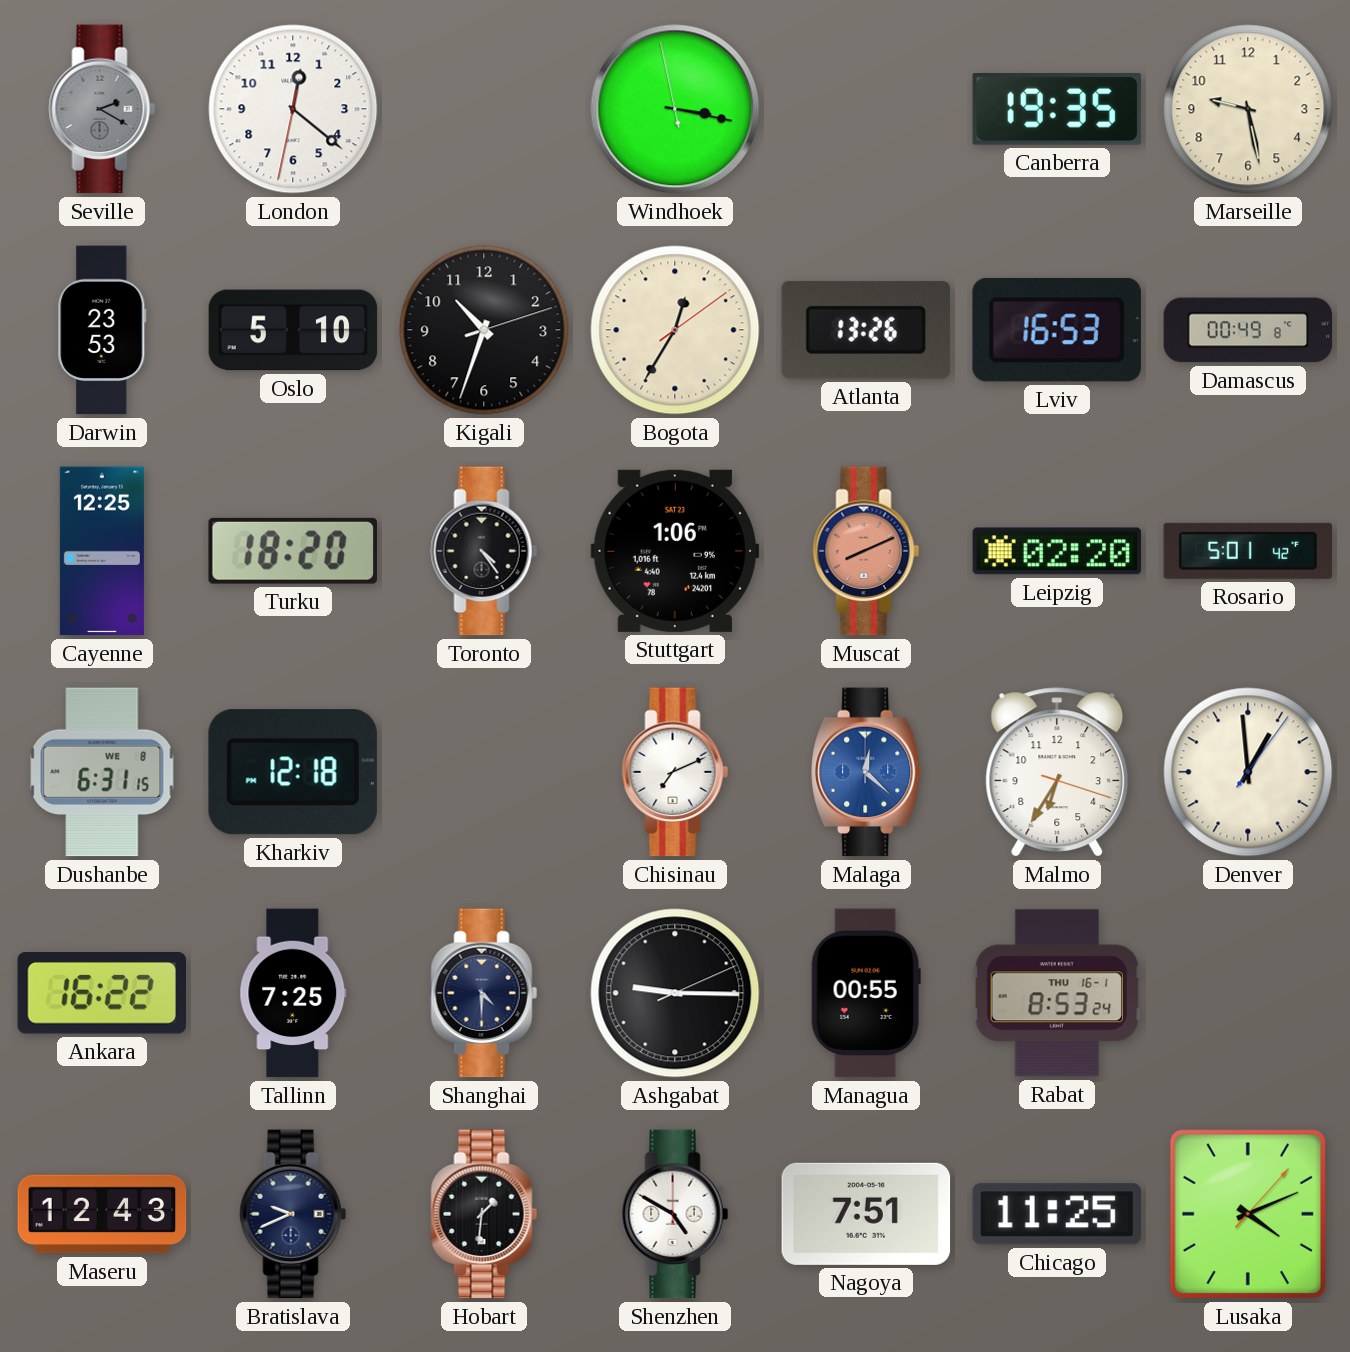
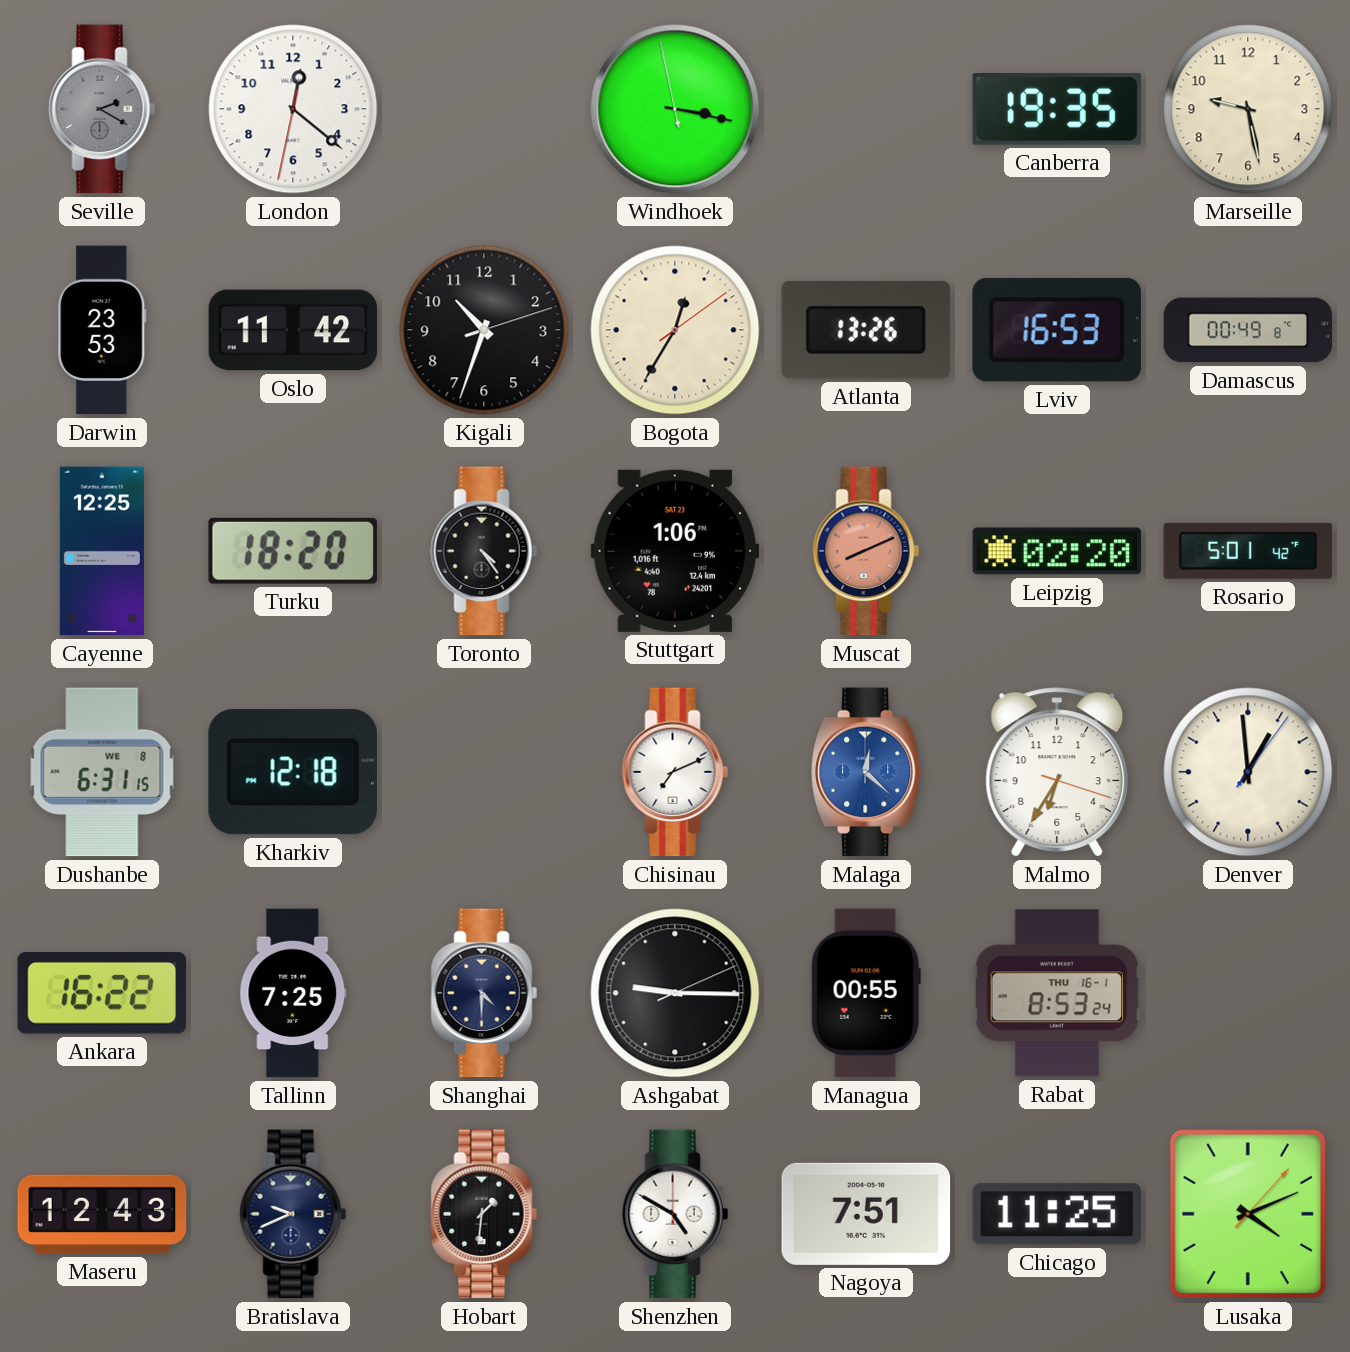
Oslo: 5:10 -> 11:42
